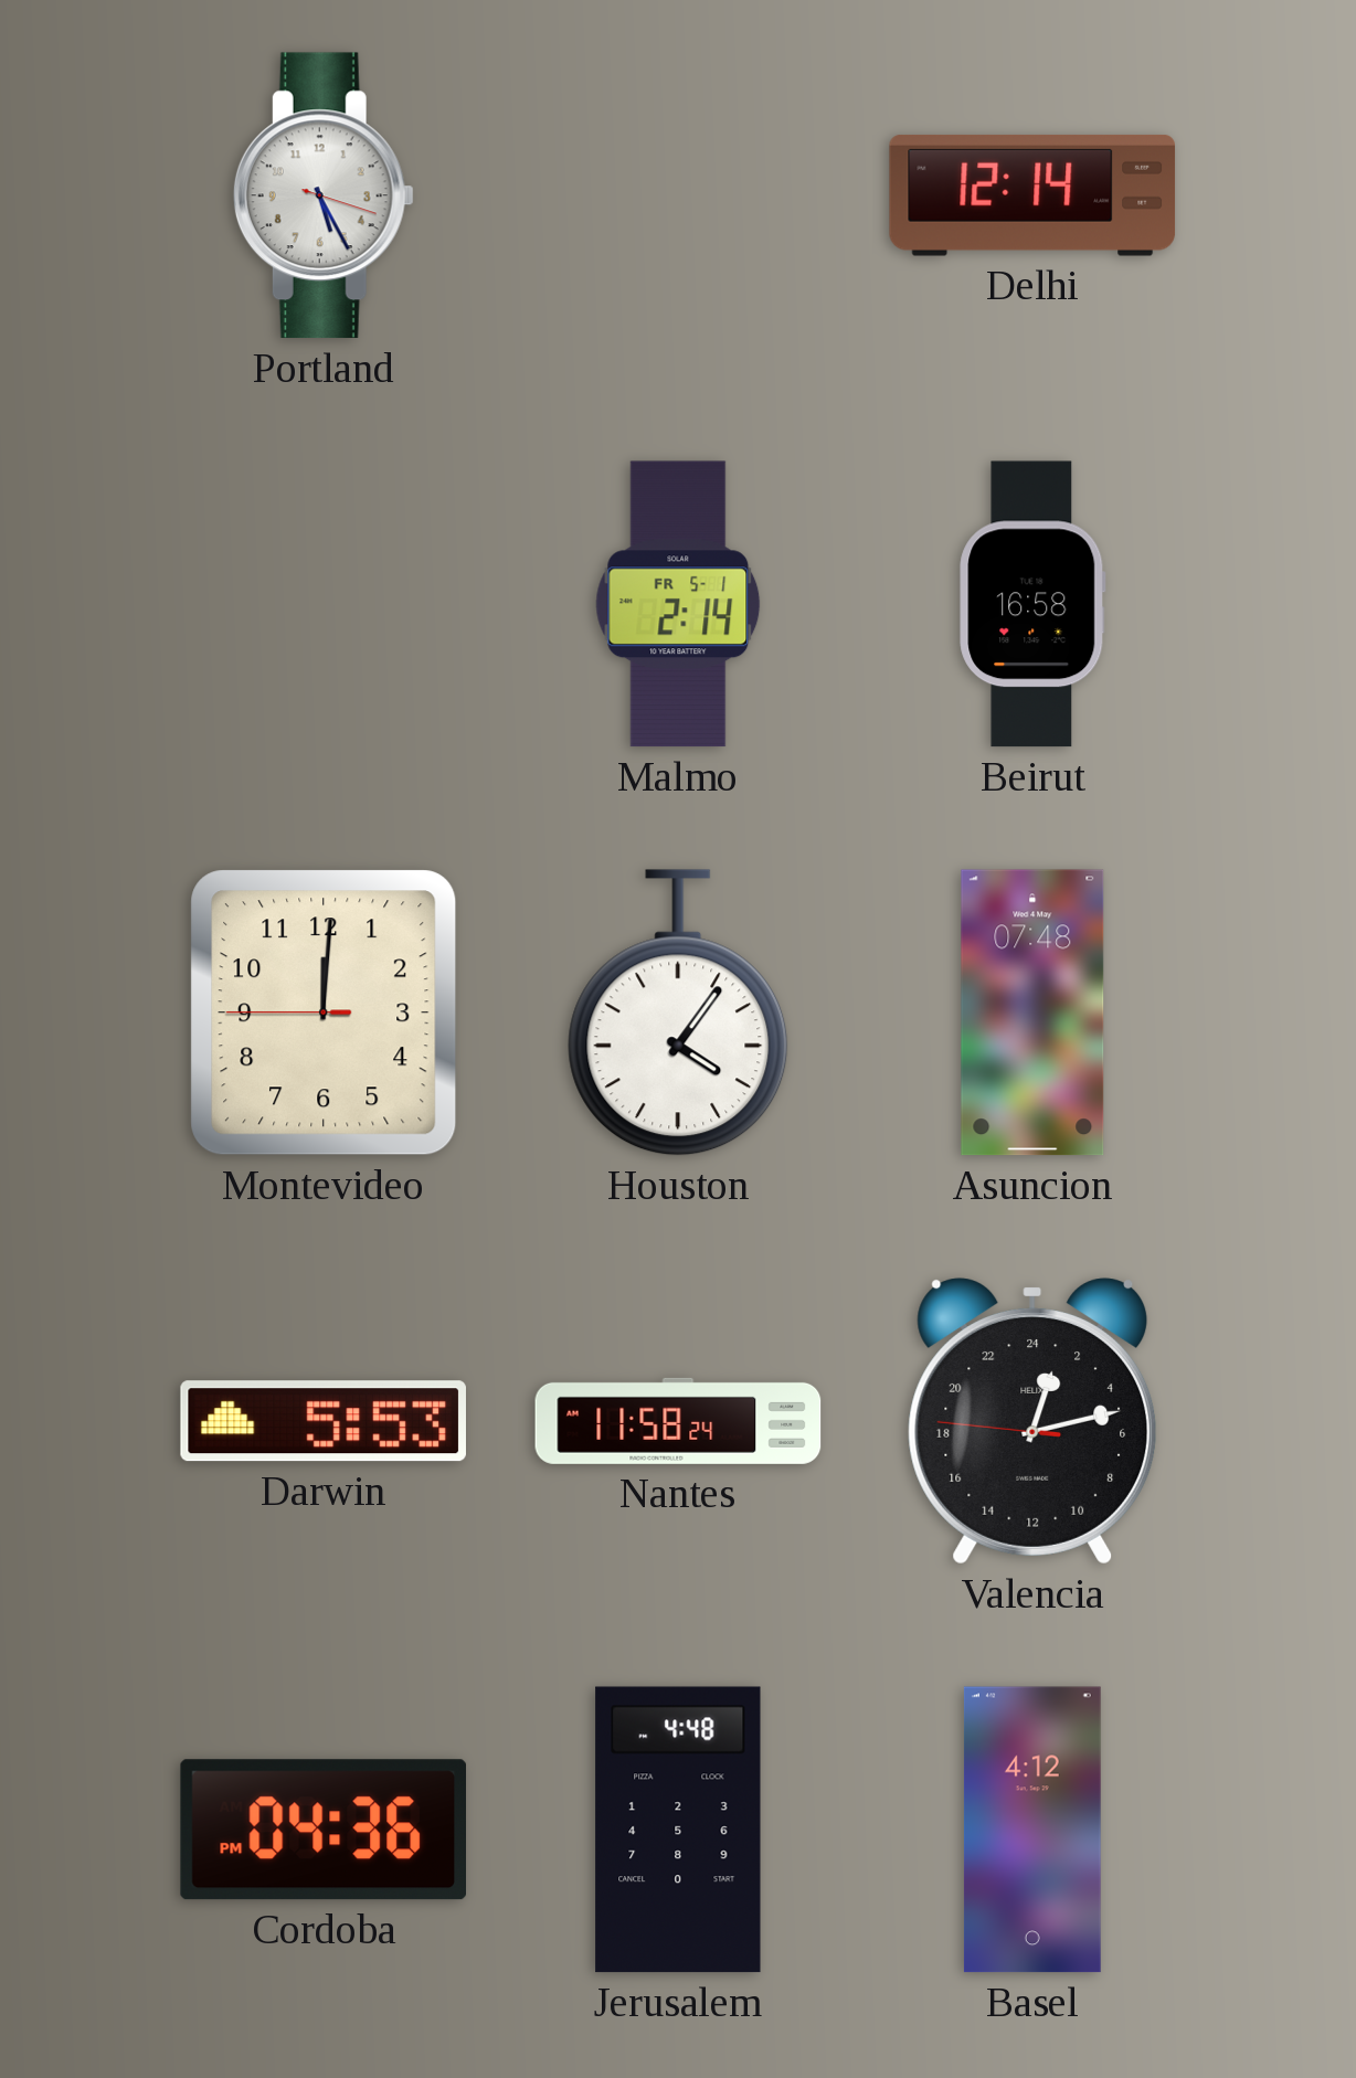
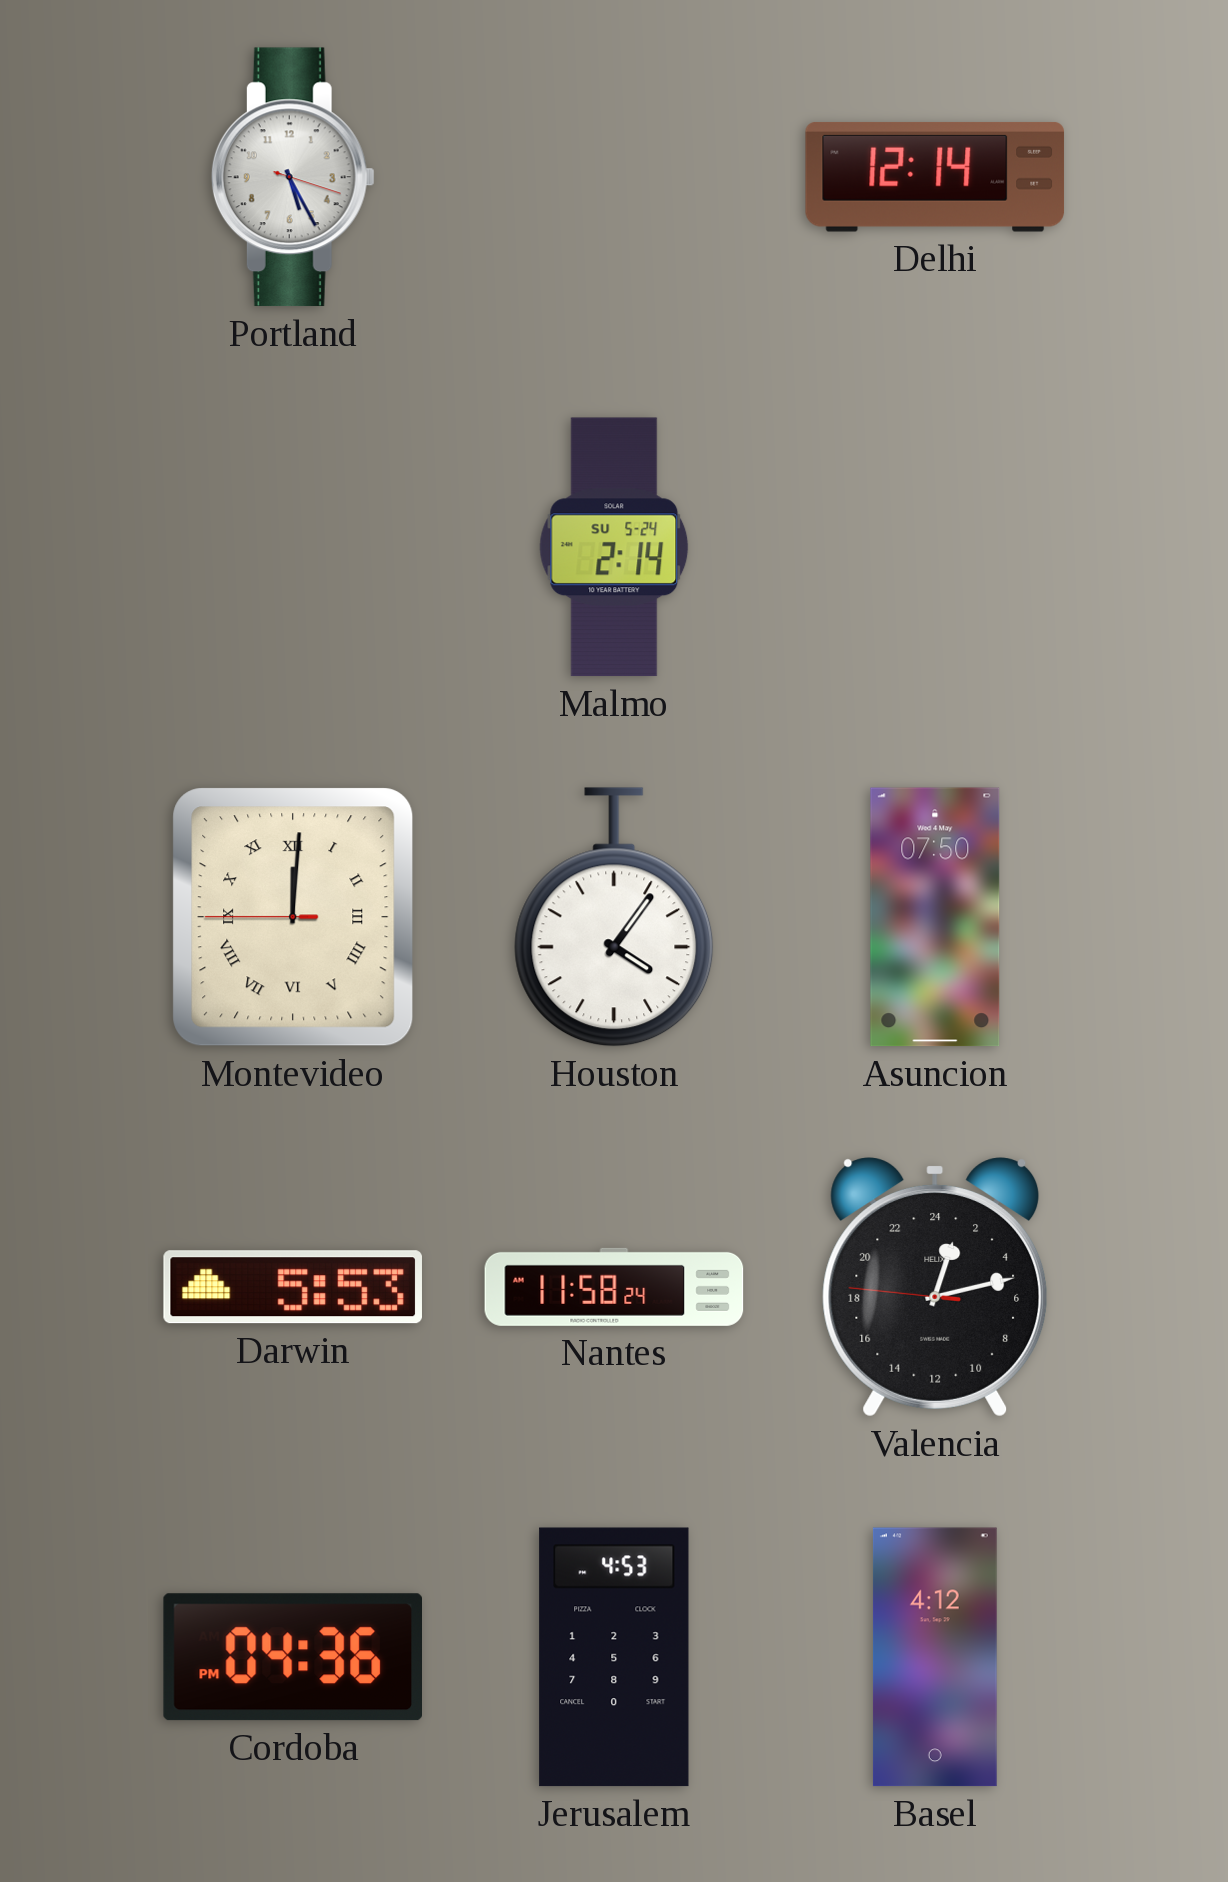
Malmo date: FR 5-1 -> SU 5-24
Beirut: 16:58 -> none
Montevideo numerals: Arabic -> Roman
Asuncion: 07:48 -> 07:50
Jerusalem: 4:48 -> 4:53
